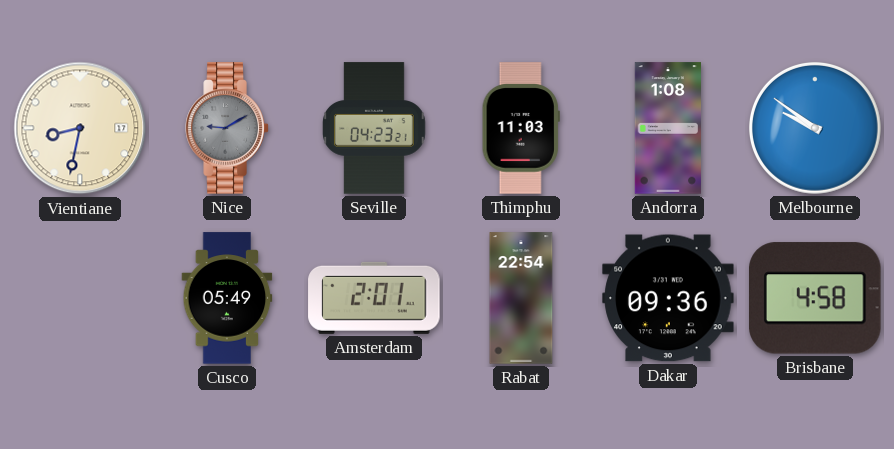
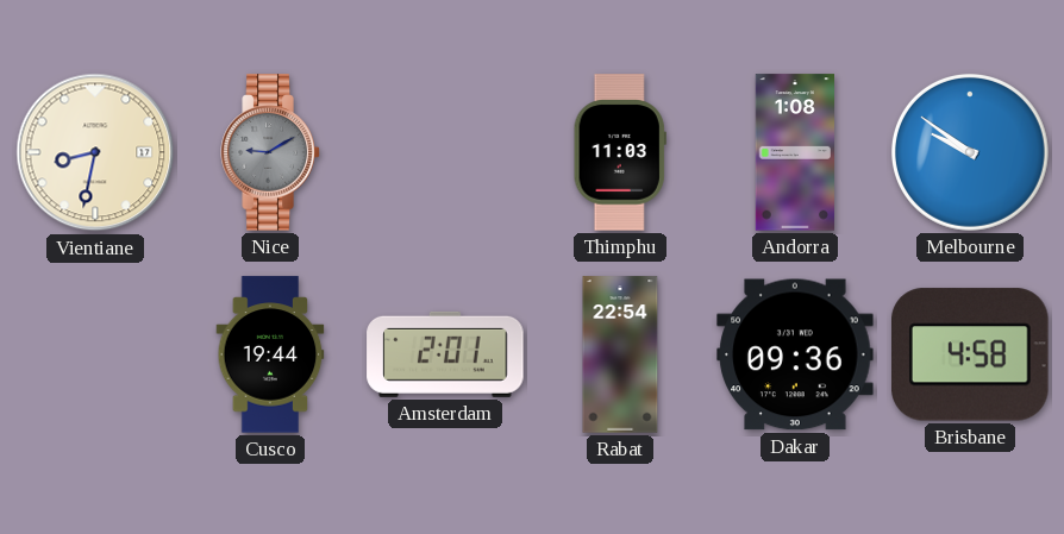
Seville: 04:23 -> none
Cusco: 05:49 -> 19:44
